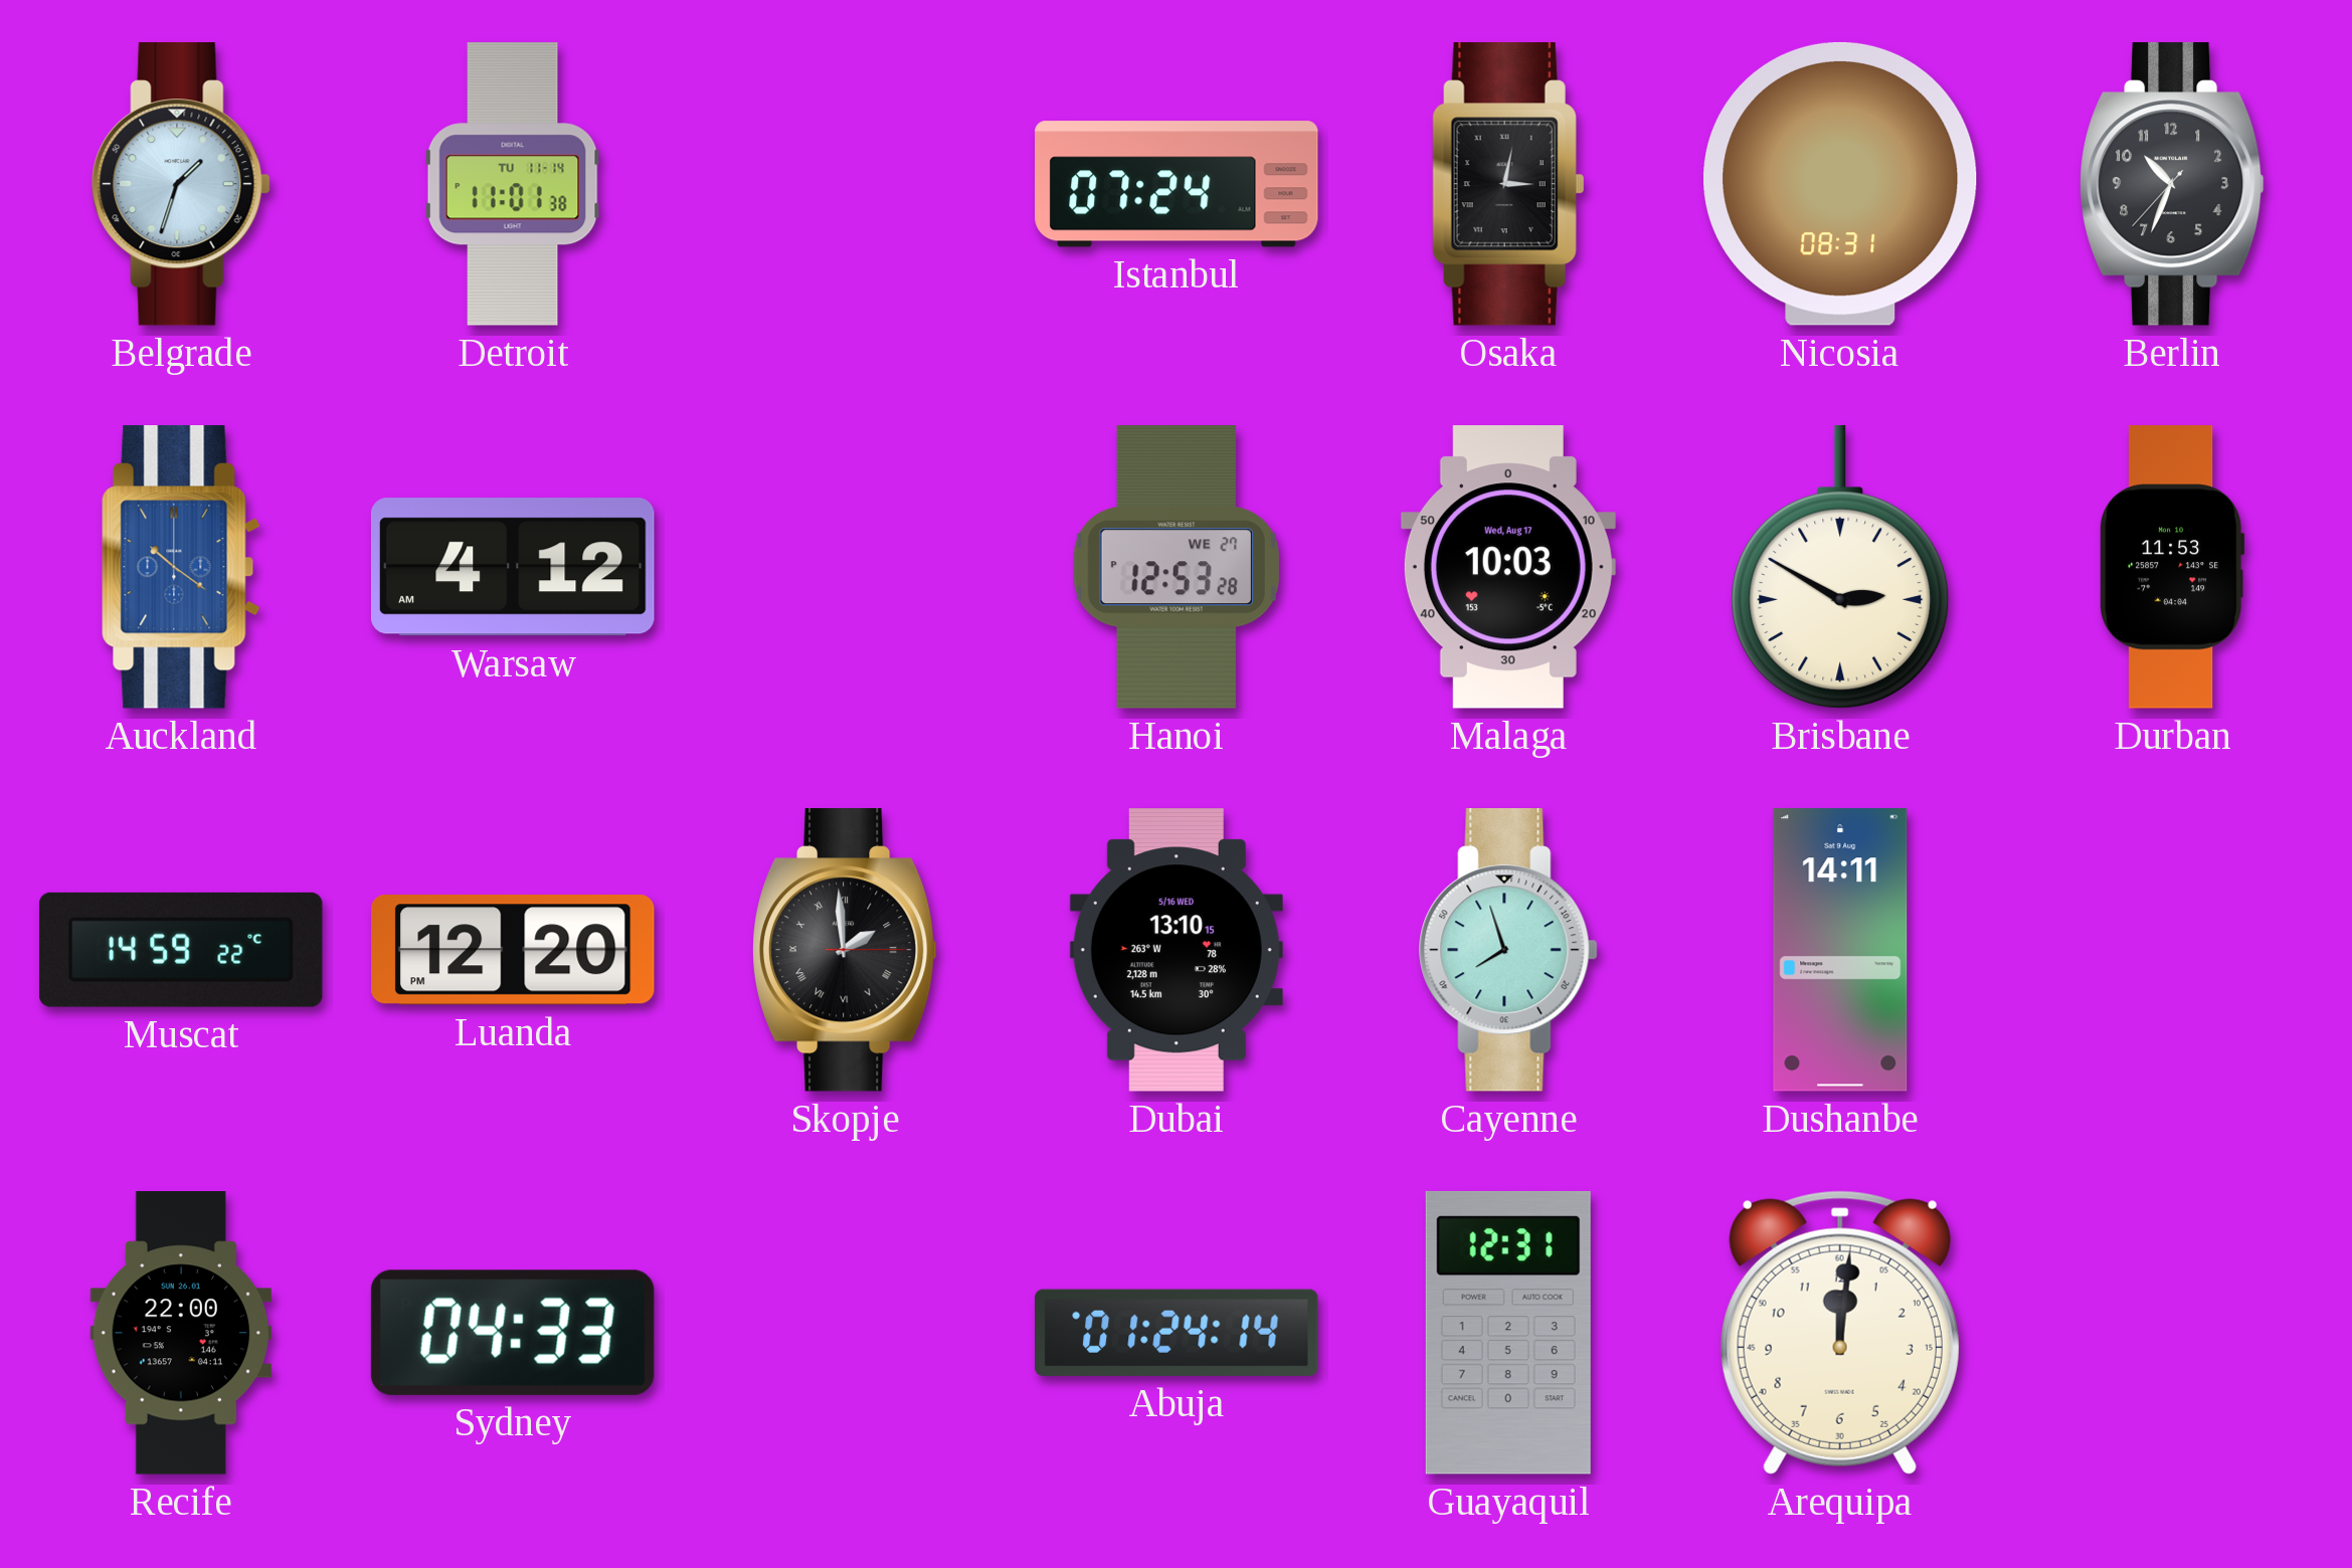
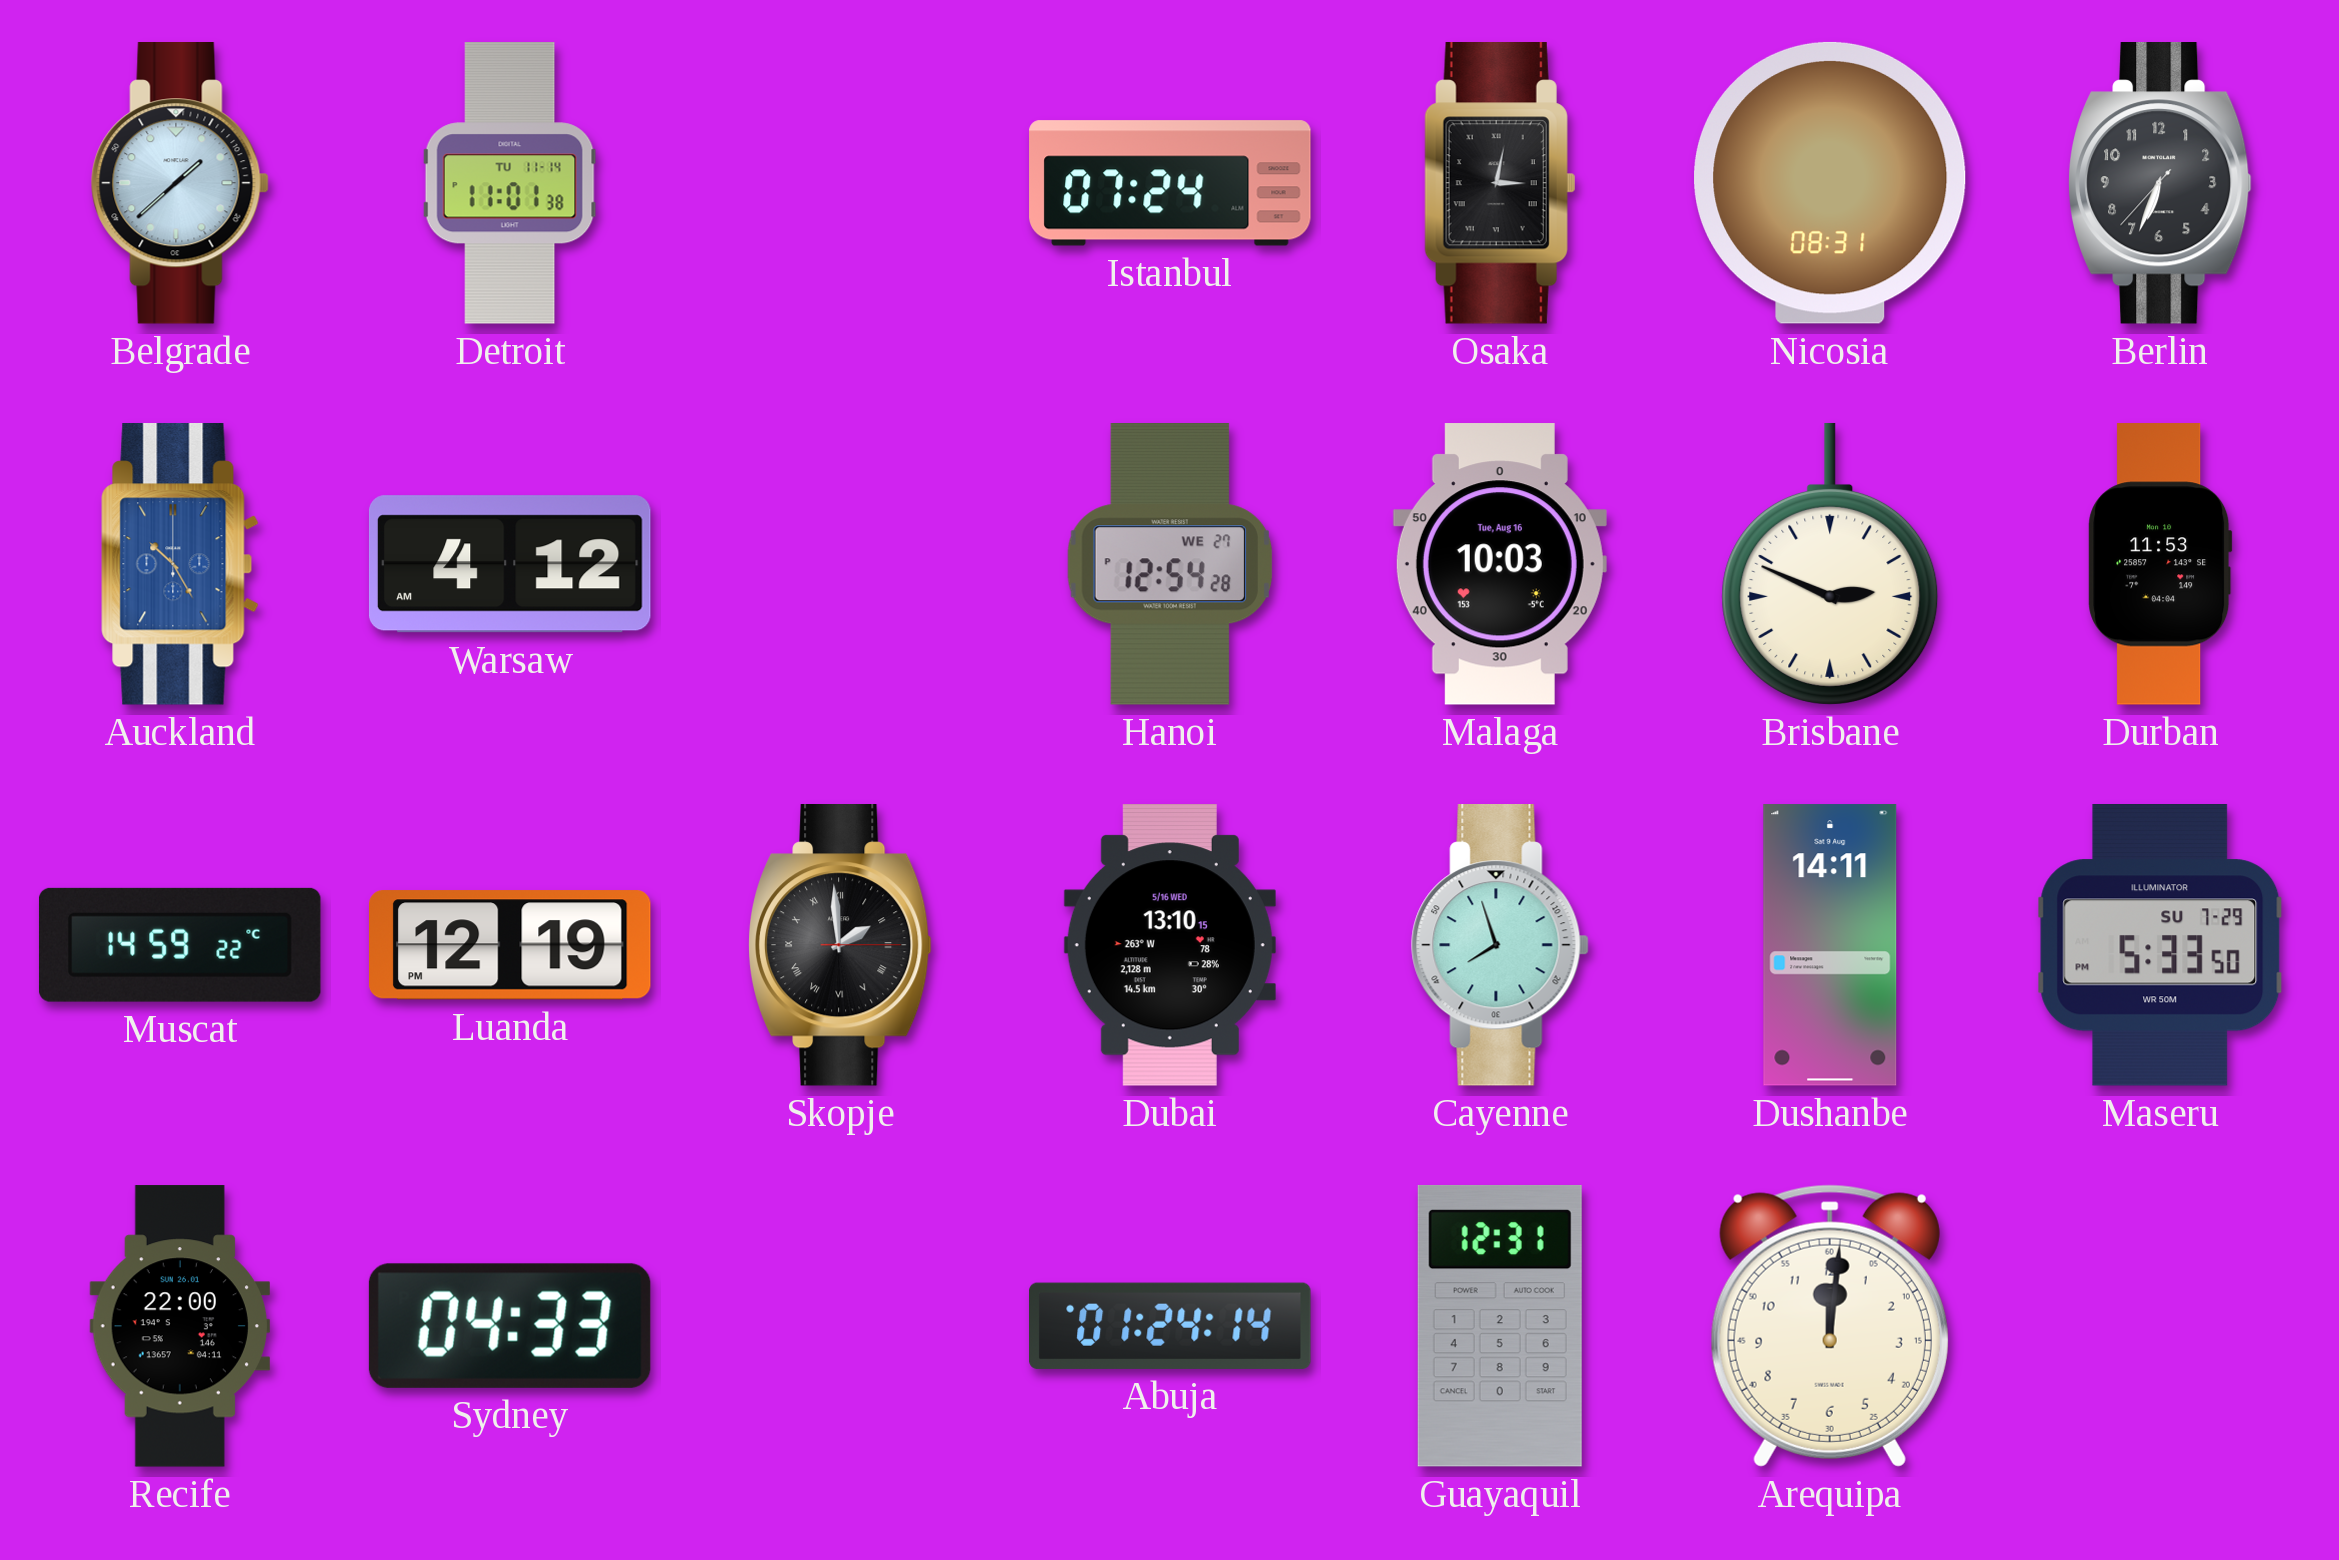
Belgrade: 1:33 -> 1:38
Berlin: 10:33 -> 6:33
Auckland: 10:21 -> 10:25
Hanoi: 12:53 -> 12:54
Malaga date: Wed, Aug 17 -> Tue, Aug 16
Brisbane: 2:50 -> 2:49
Luanda: 12:20 -> 12:19
Maseru: none -> 5:33
